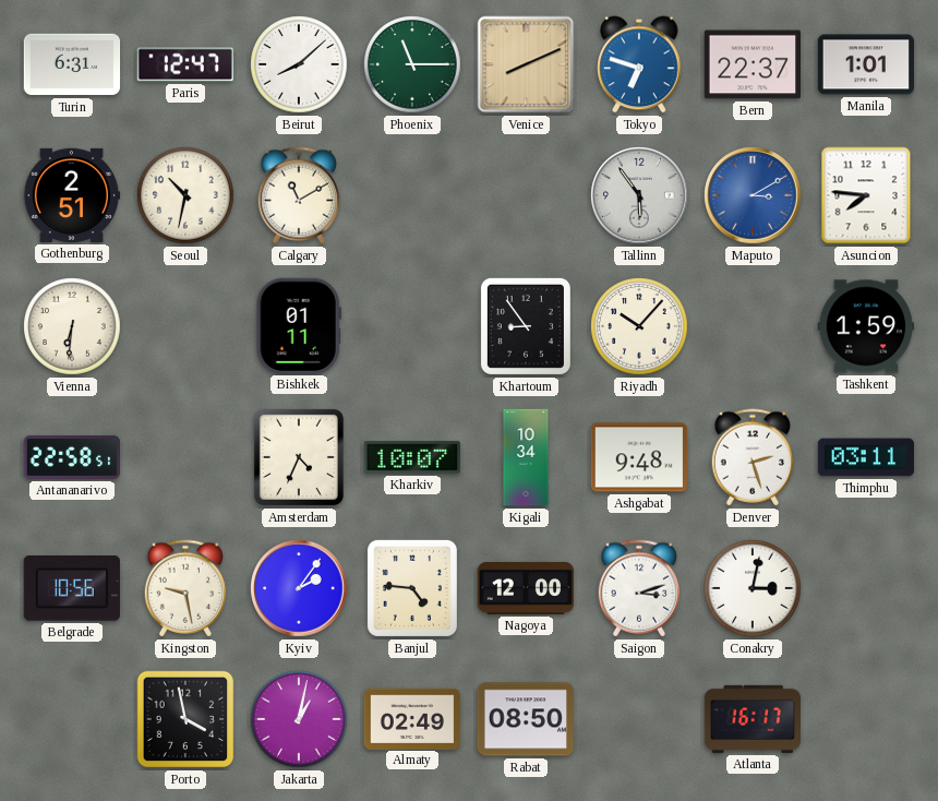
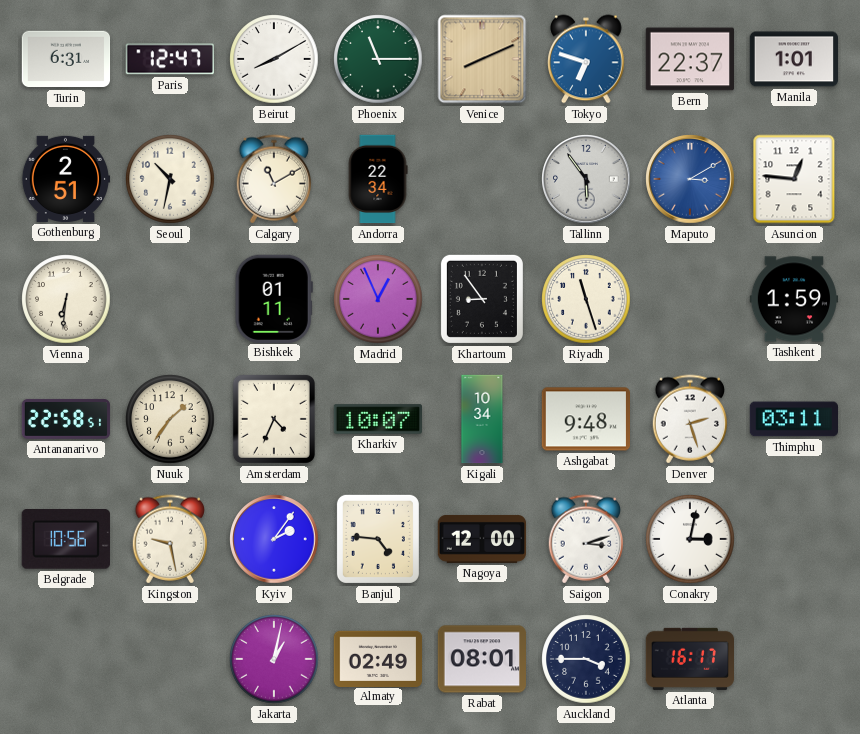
Beirut: 8:08 -> 8:10
Andorra: none -> 22:34
Asuncion: 7:46 -> 12:46
Madrid: none -> 12:56
Riyadh: 10:07 -> 11:27
Nuuk: none -> 1:36
Porto: 3:58 -> none
Rabat: 08:50 -> 08:01
Auckland: none -> 3:45
